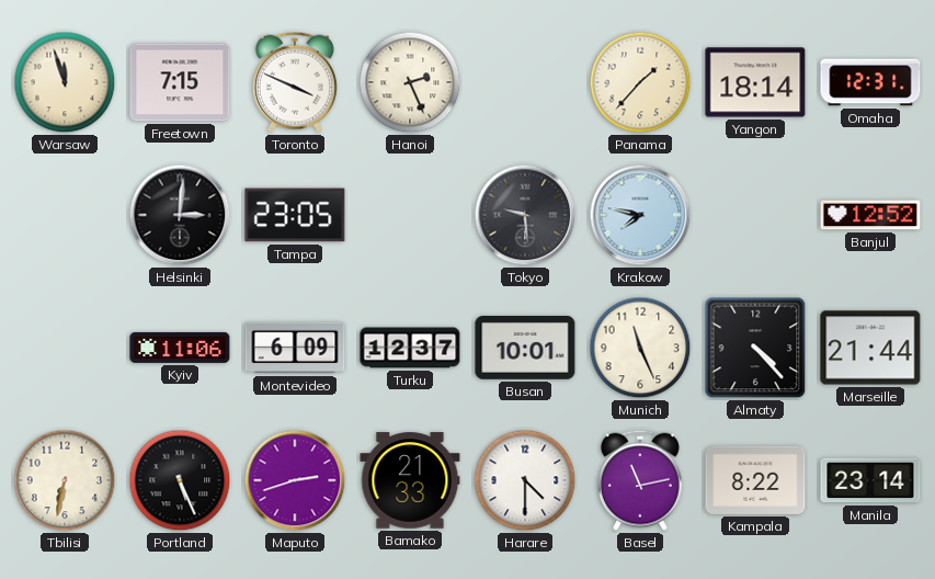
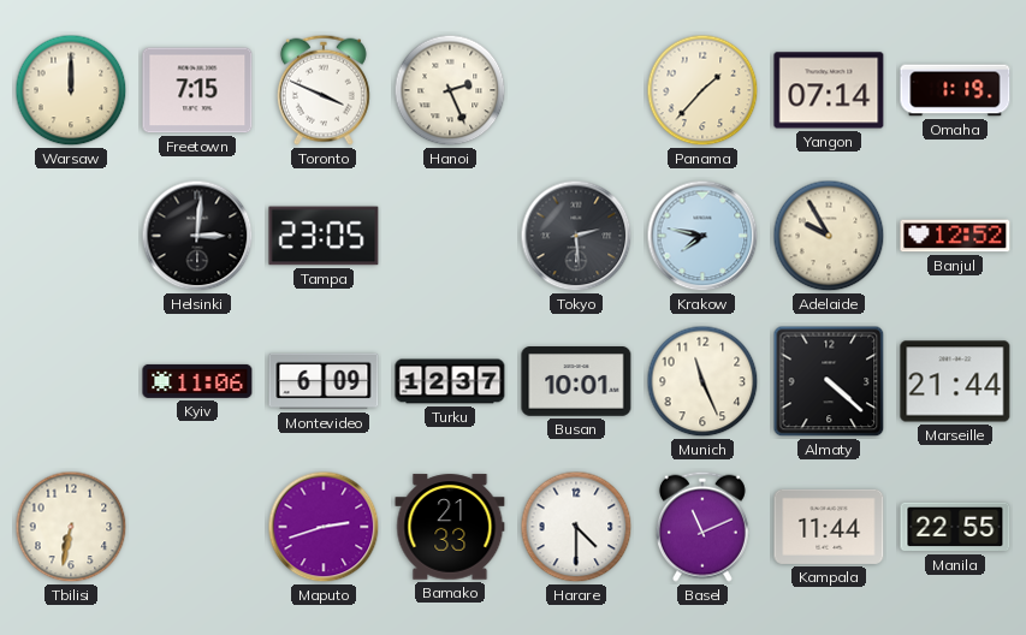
Warsaw: 11:57 -> 12:00
Yangon: 18:14 -> 07:14
Omaha: 12:31 -> 1:19
Tokyo: 9:29 -> 2:29
Adelaide: none -> 9:55
Almaty: 4:23 -> 4:22
Portland: 5:26 -> none
Basel: 11:13 -> 11:11
Kampala: 8:22 -> 11:44
Manila: 23:14 -> 22:55
